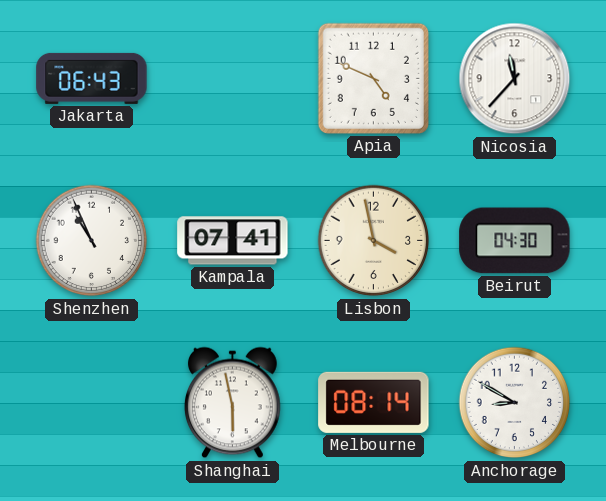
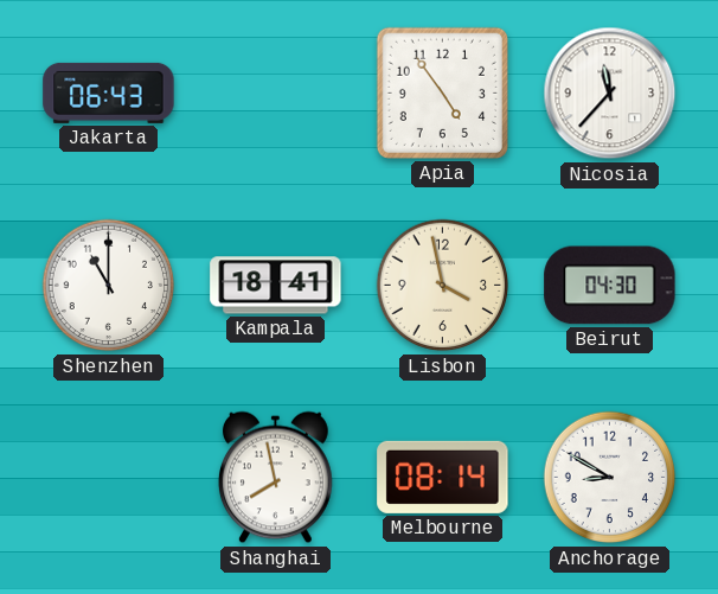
Apia: 4:49 -> 4:54
Shenzhen: 10:56 -> 11:00
Kampala: 07:41 -> 18:41
Shanghai: 5:58 -> 7:58
